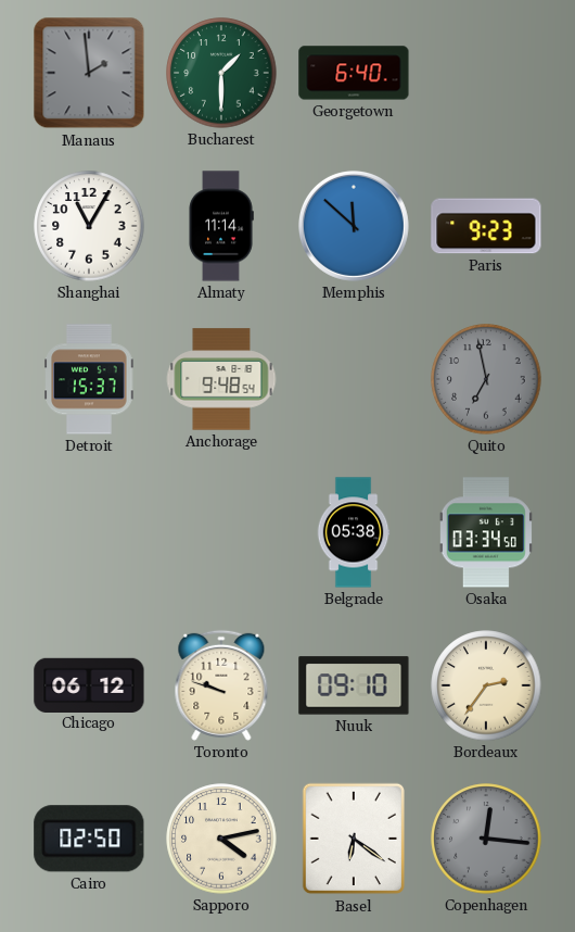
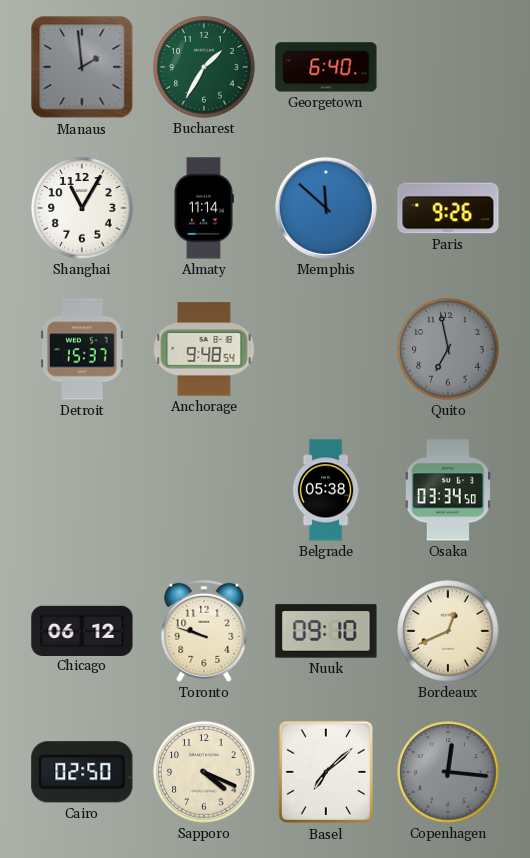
Bucharest: 1:30 -> 1:35
Paris: 9:23 -> 9:26
Bordeaux: 2:36 -> 12:41
Sapporo: 4:13 -> 4:19
Basel: 6:21 -> 7:08
